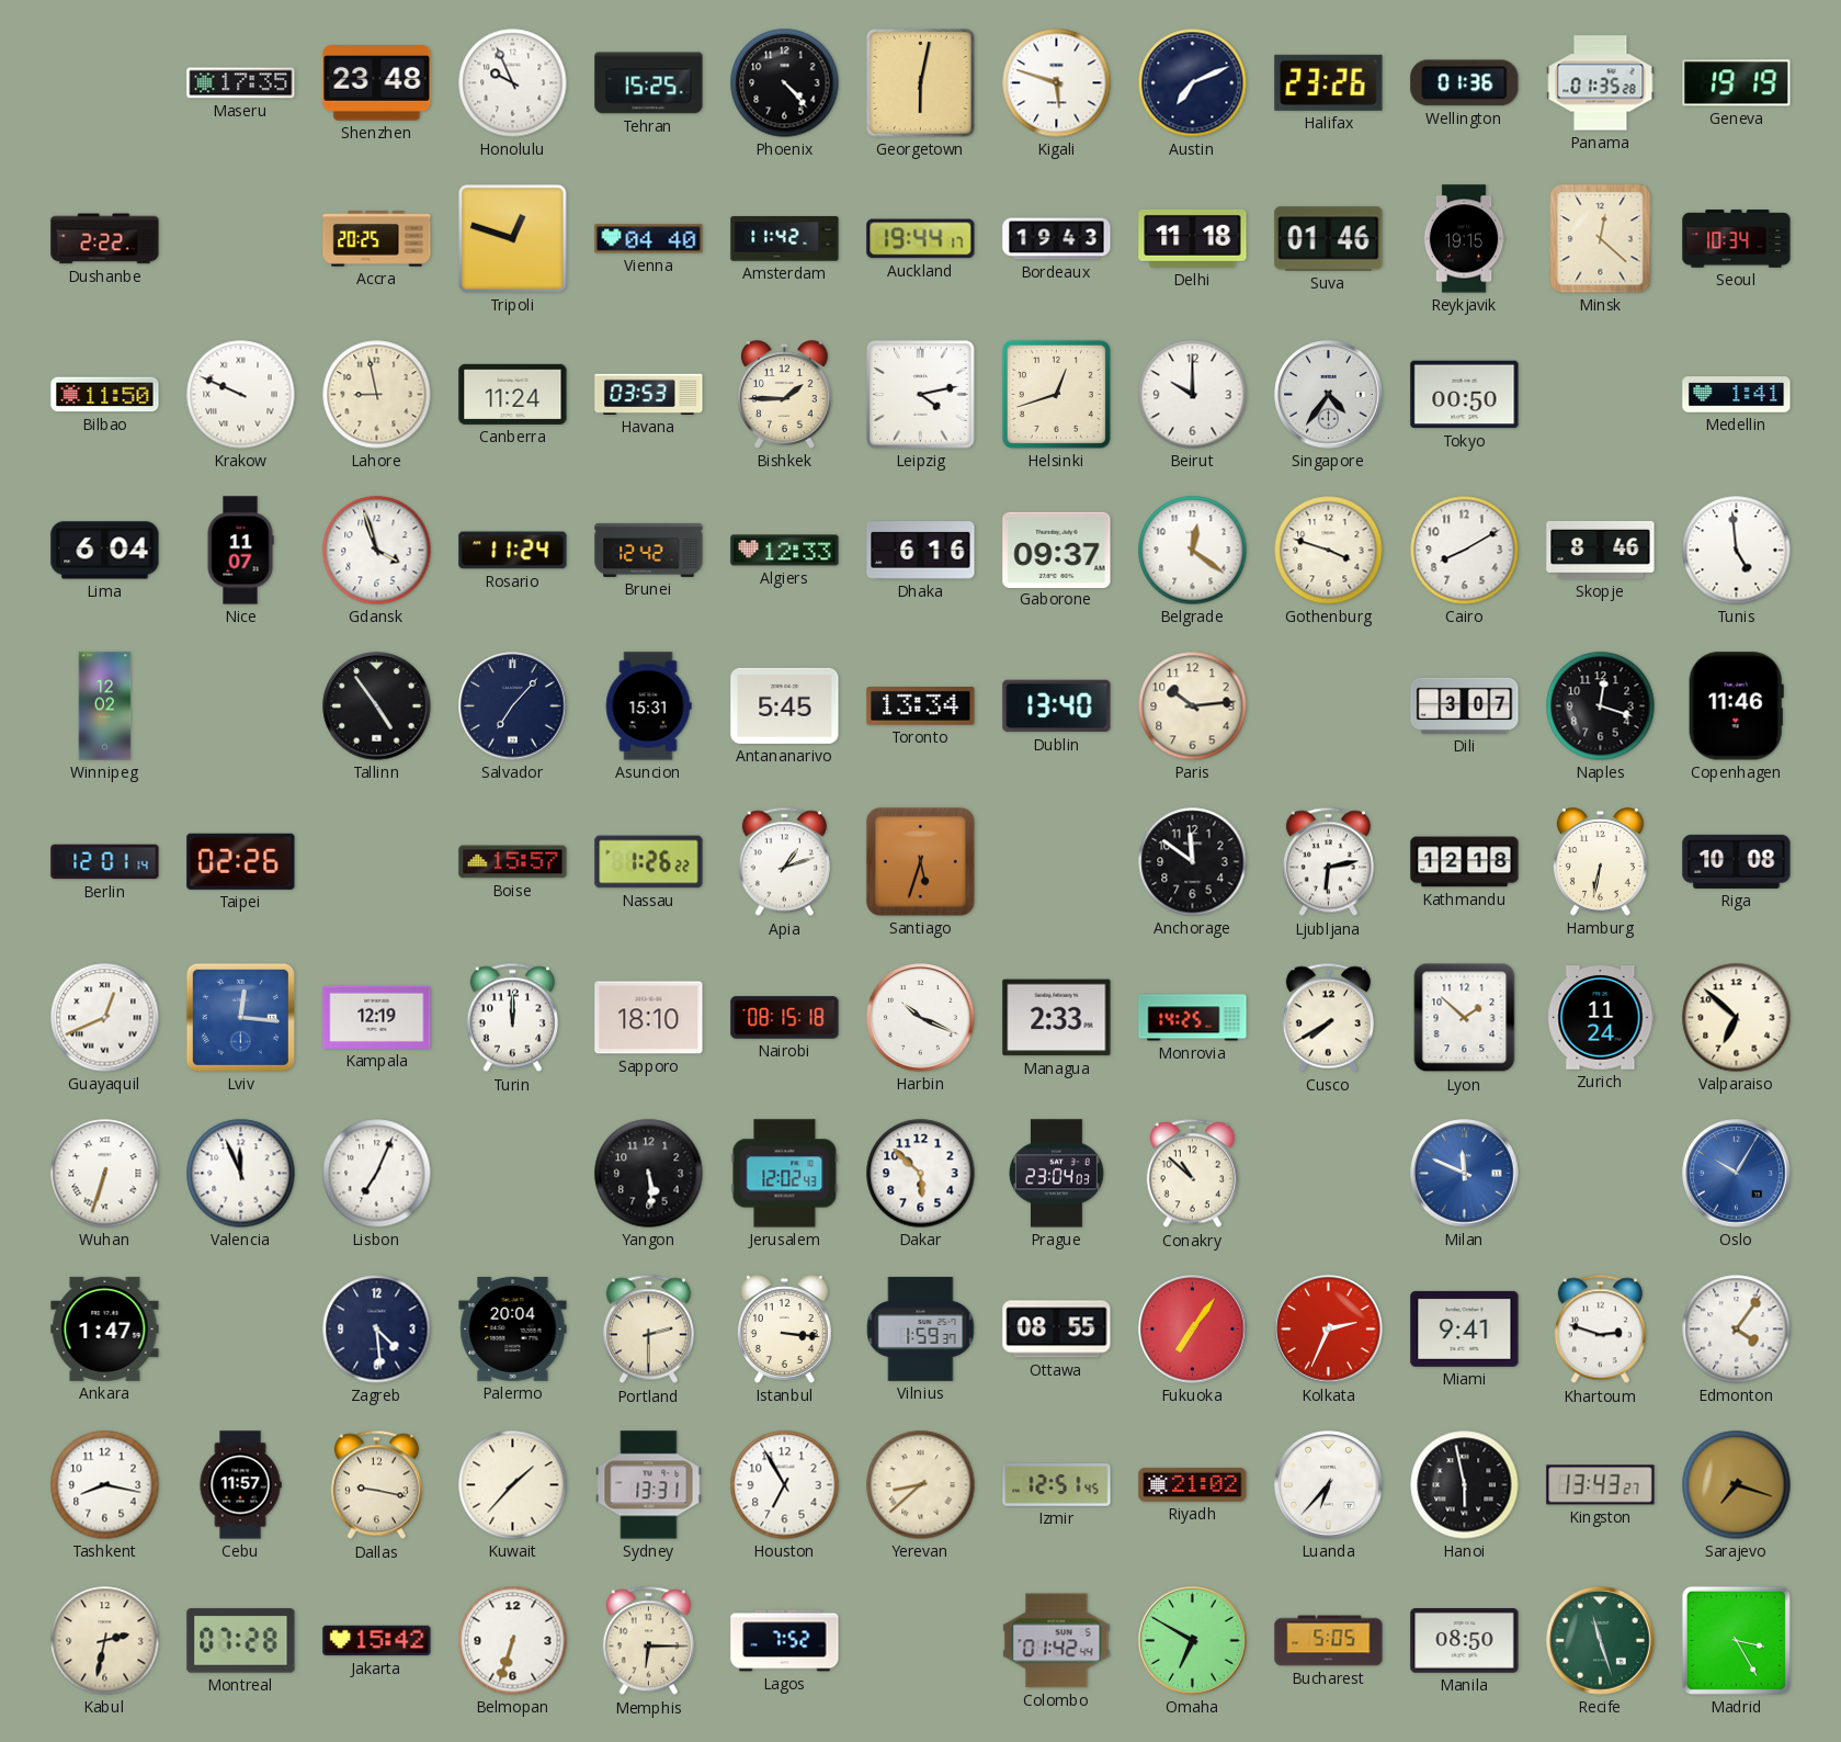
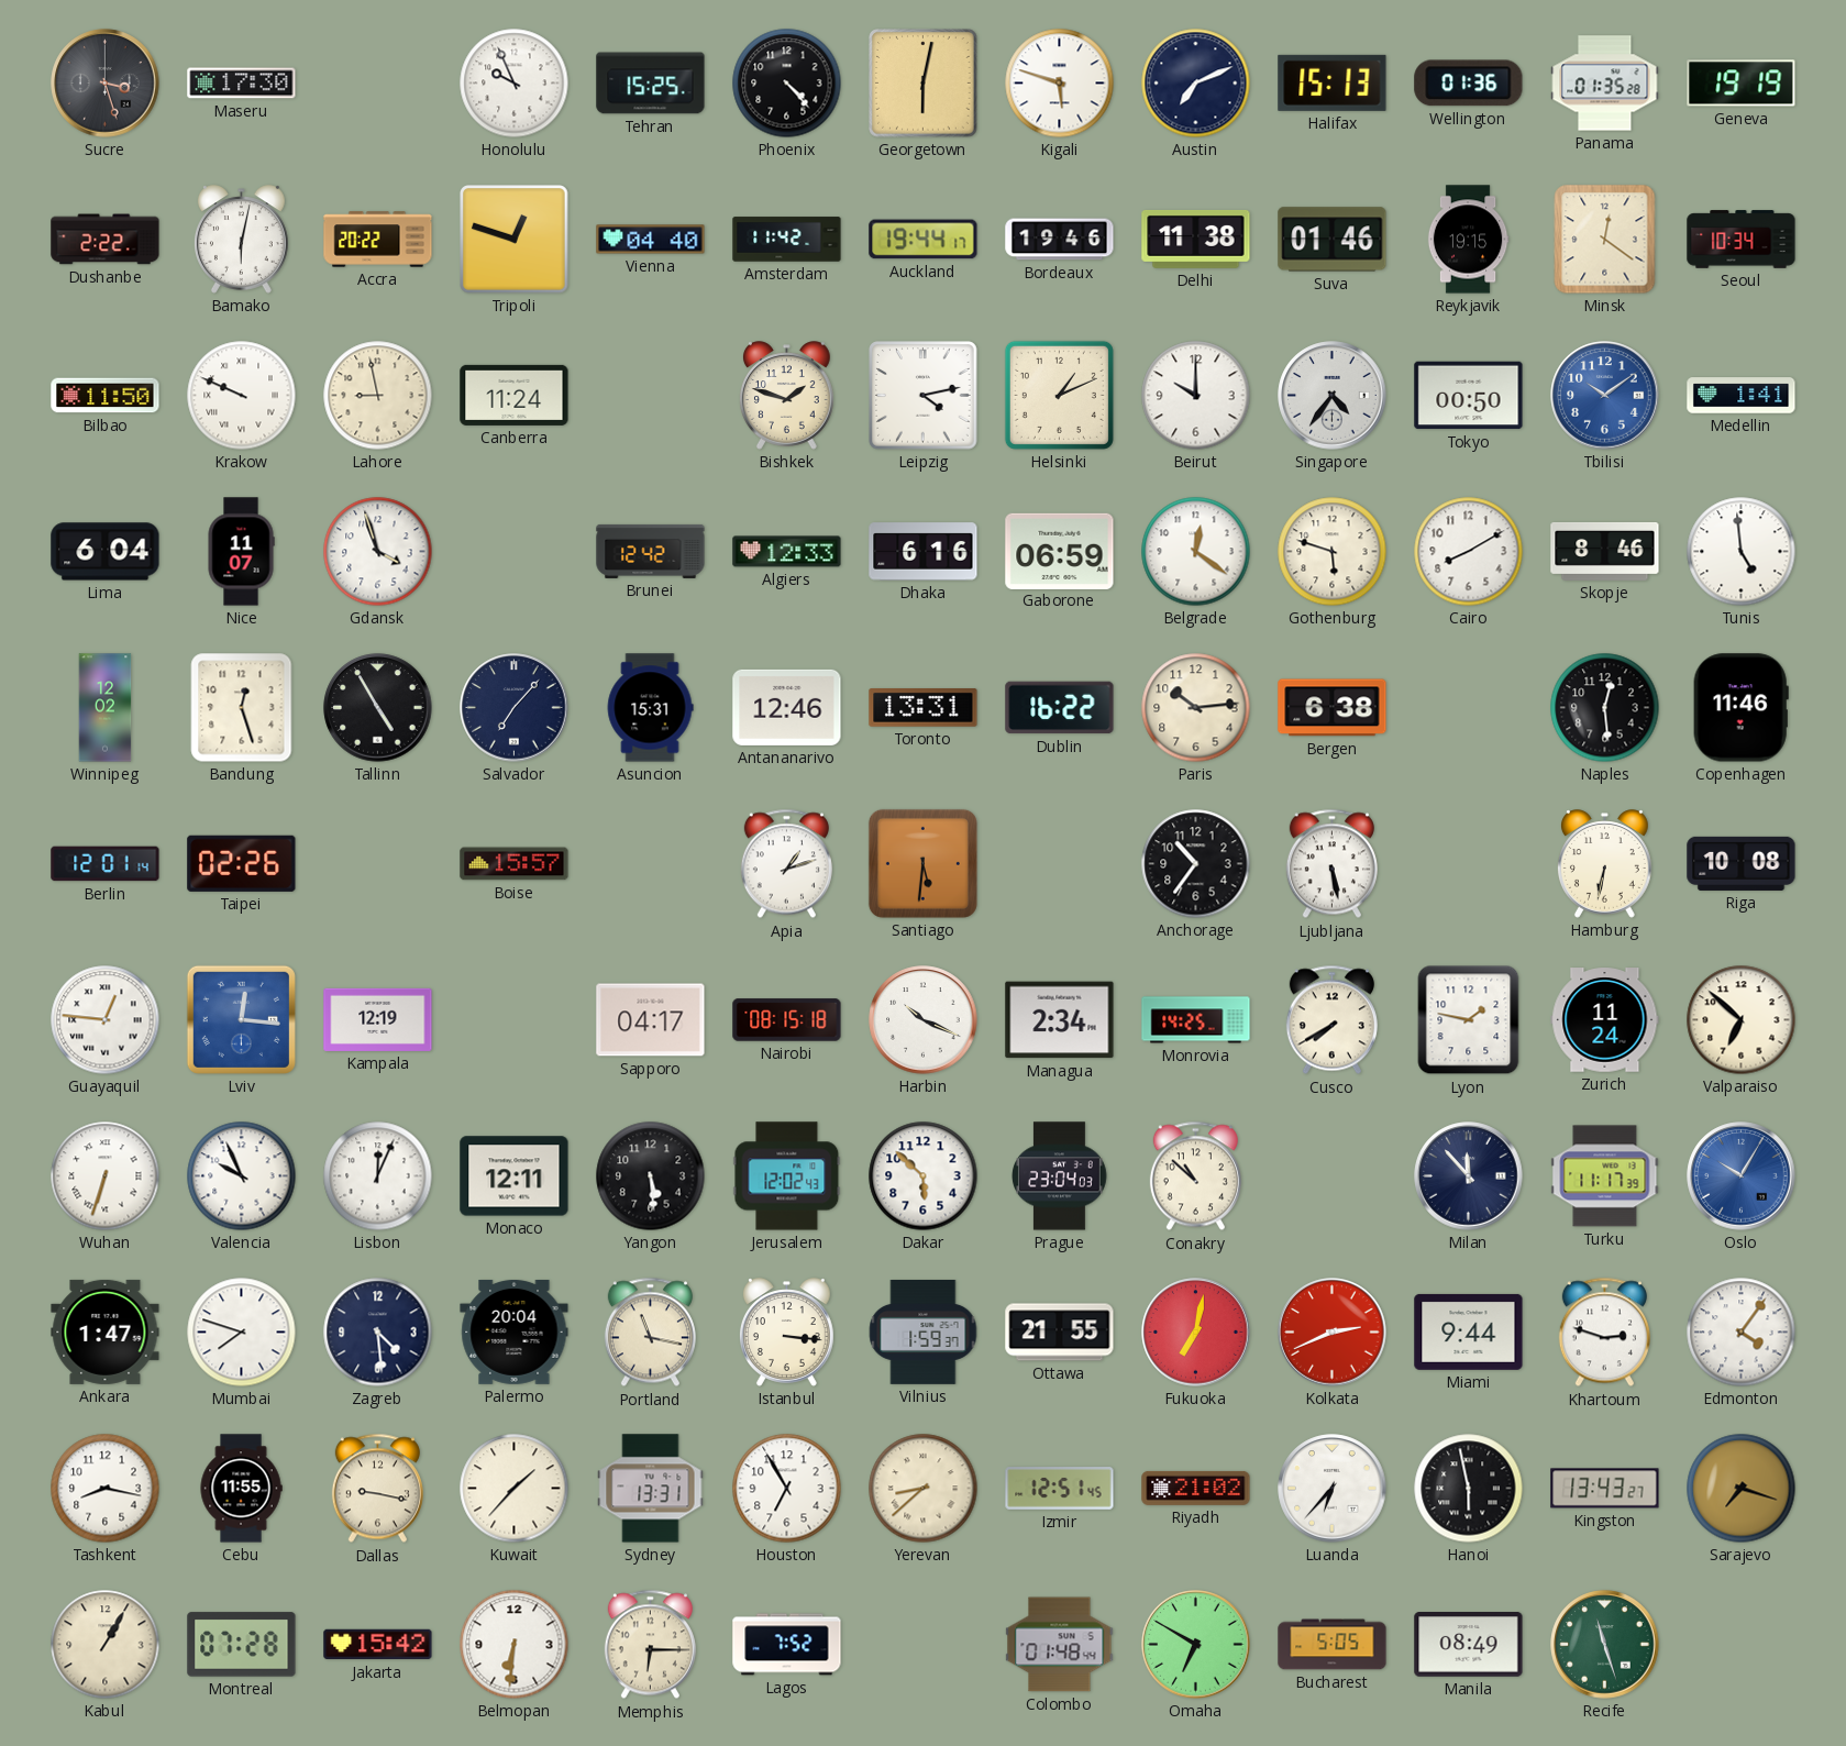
Sucre: none -> 3:27
Maseru: 17:35 -> 17:30
Shenzhen: 23:48 -> none
Halifax: 23:26 -> 15:13
Bamako: none -> 6:02
Accra: 20:25 -> 20:22
Bordeaux: 19:43 -> 19:46
Delhi: 11:18 -> 11:38
Minsk: 12:22 -> 12:21
Havana: 03:53 -> none
Bishkek: 1:45 -> 1:48
Helsinki: 12:42 -> 1:11
Tbilisi: none -> 10:09
Rosario: 11:24 -> none
Gaborone: 09:37 -> 06:59
Gothenburg: 3:48 -> 5:48
Bandung: none -> 12:27
Tallinn: 4:54 -> 4:55
Antananarivo: 5:45 -> 12:46
Toronto: 13:34 -> 13:31
Dublin: 13:40 -> 16:22
Bergen: none -> 6:38
Dili: 3:07 -> none
Naples: 12:18 -> 12:29
Nassau: 1:26 -> none
Santiago: 5:33 -> 5:31
Anchorage: 11:51 -> 10:36
Ljubljana: 6:13 -> 5:28
Kathmandu: 12:18 -> none
Guayaquil: 12:41 -> 12:46
Turin: 12:00 -> none
Sapporo: 18:10 -> 04:17
Managua: 2:33 -> 2:34
Lyon: 1:52 -> 1:47
Valencia: 11:56 -> 9:56
Lisbon: 7:04 -> 12:04
Monaco: none -> 12:11
Milan: 11:49 -> 11:53
Milan dial: blue -> navy
Turku: none -> 11:17
Mumbai: none -> 7:48
Portland: 2:30 -> 11:17
Ottawa: 08:55 -> 21:55
Fukuoka: 7:06 -> 7:02
Kolkata: 2:34 -> 2:41
Miami: 9:41 -> 9:44
Cebu: 11:57 -> 11:55
Kabul: 2:32 -> 1:05
Belmopan: 6:33 -> 6:31
Colombo: 01:42 -> 01:48
Manila: 08:50 -> 08:49
Madrid: 3:25 -> none
